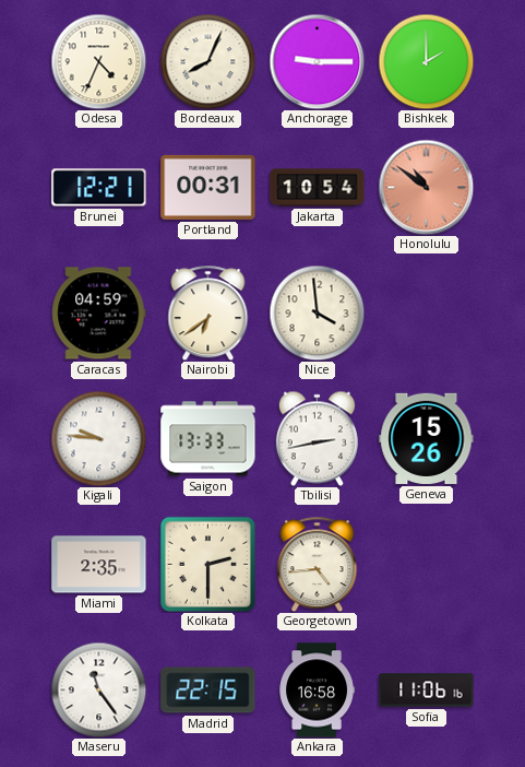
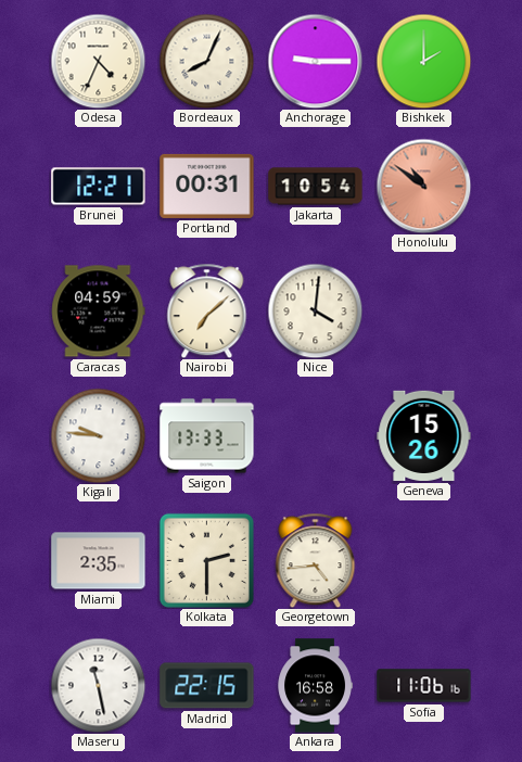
Nairobi: 6:39 -> 7:08
Nice: 3:59 -> 4:01
Tbilisi: 2:43 -> none
Maseru: 11:24 -> 11:28
